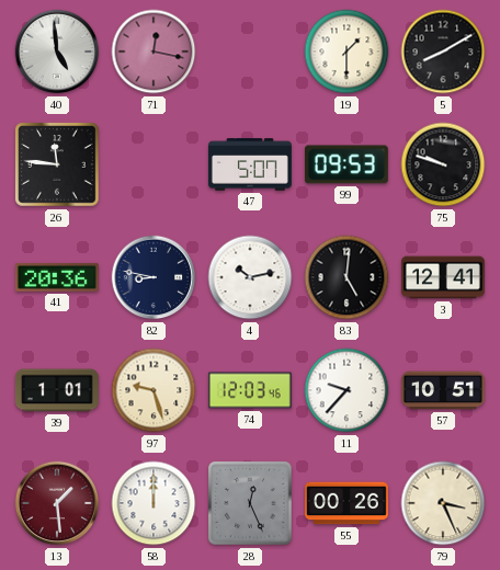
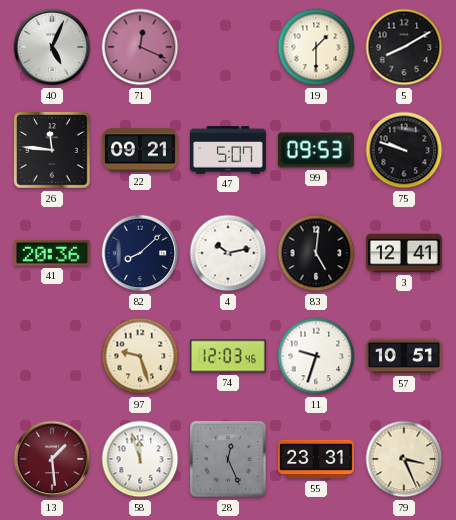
40: 4:59 -> 5:04
71: 12:17 -> 12:19
22: none -> 09:21
82: 8:47 -> 8:08
39: 1:01 -> none
11: 9:37 -> 9:33
58: 12:00 -> 11:57
55: 00:26 -> 23:31
